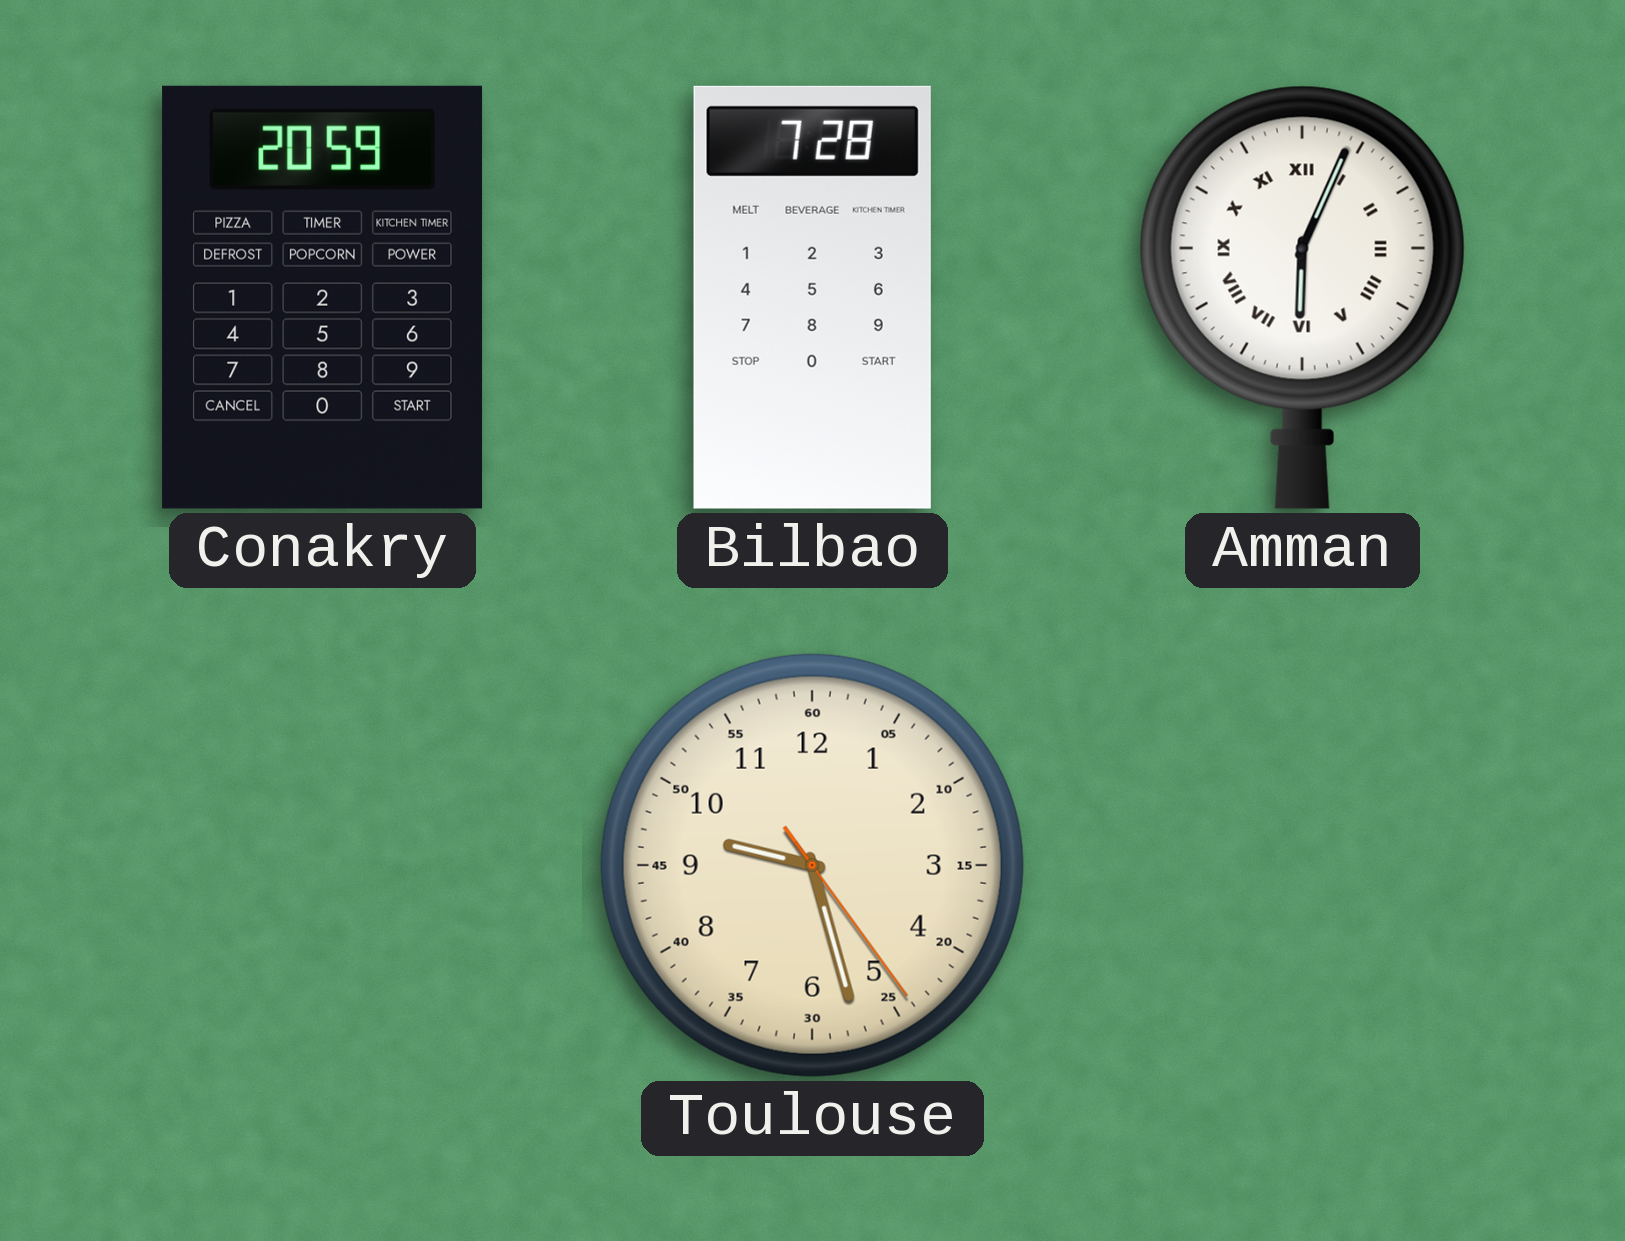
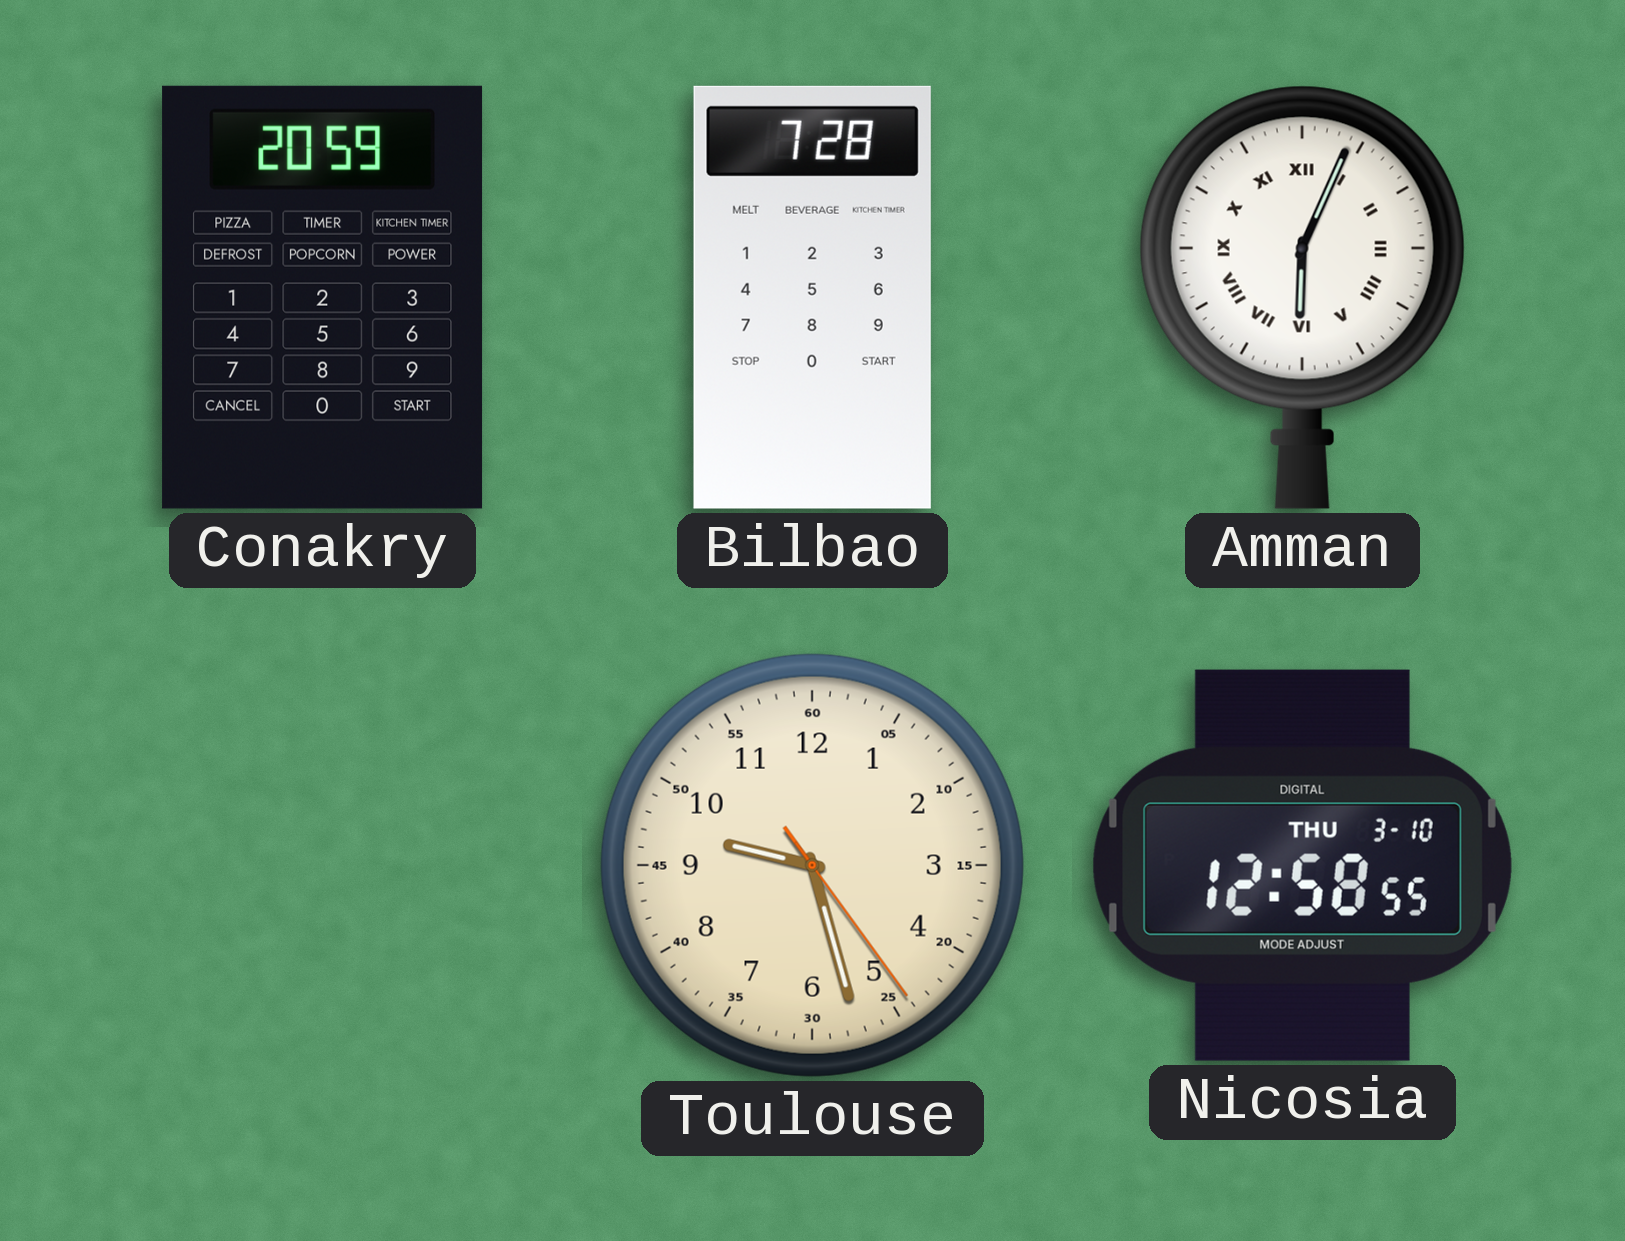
Nicosia: none -> 12:58
